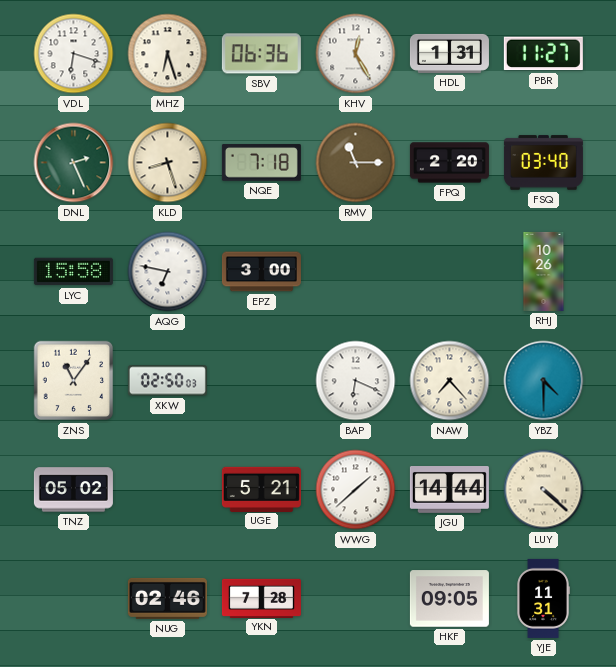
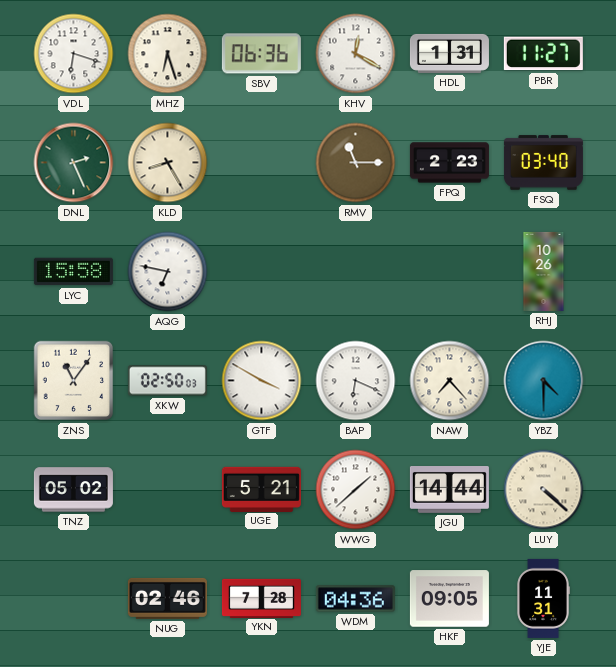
KHV: 12:25 -> 12:20
KLD: 8:27 -> 8:25
NQE: 7:18 -> none
FPQ: 2:20 -> 2:23
EPZ: 3:00 -> none
GTF: none -> 3:50
WDM: none -> 04:36
